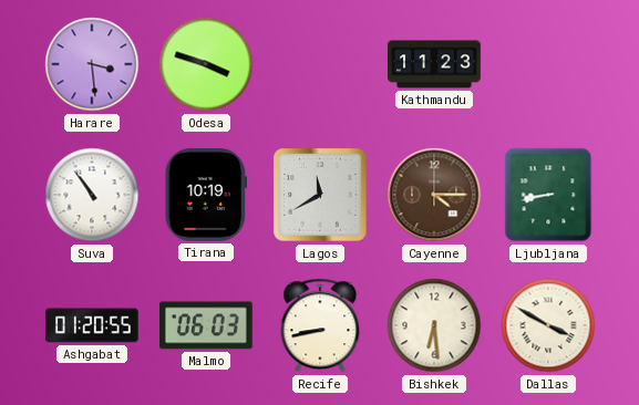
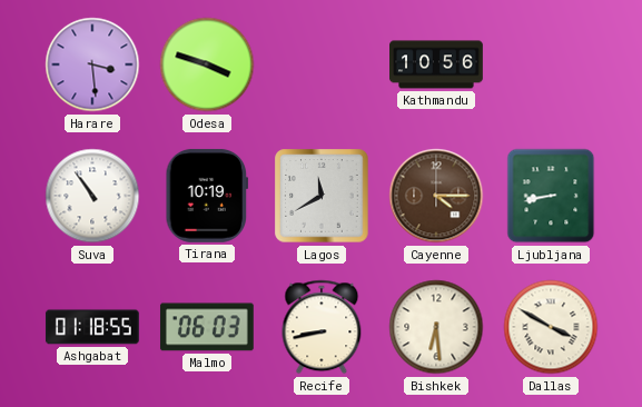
Kathmandu: 11:23 -> 10:56
Ashgabat: 01:20 -> 01:18
